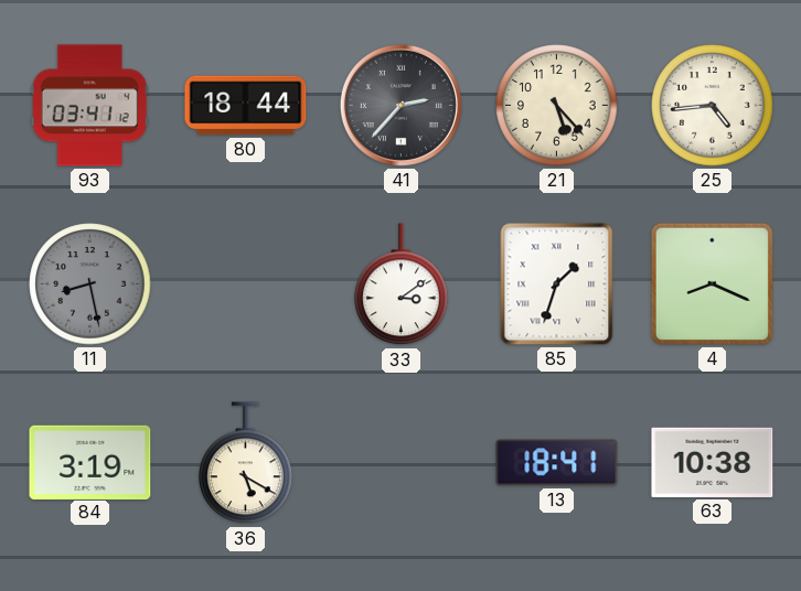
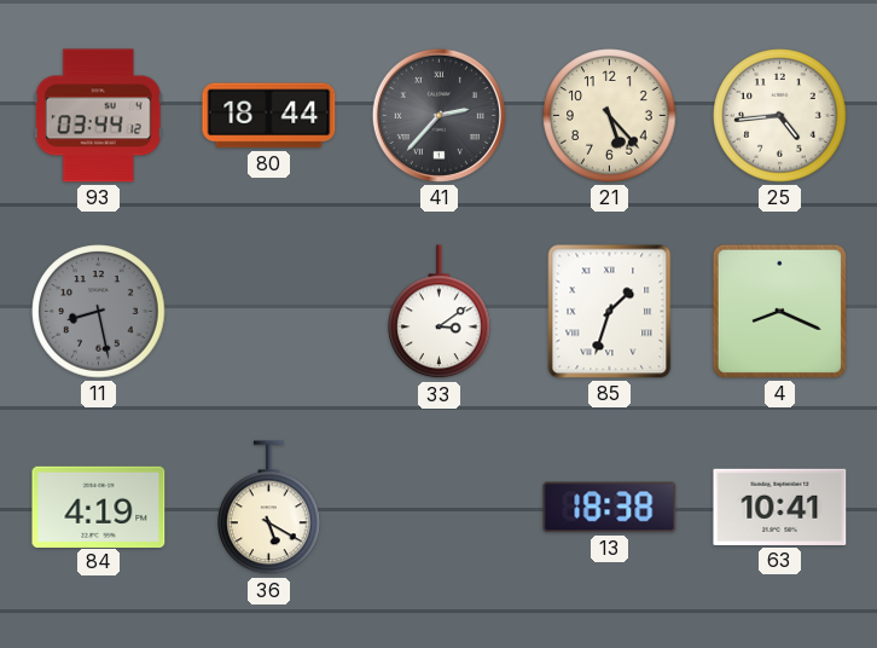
93: 03:41 -> 03:44
84: 3:19 -> 4:19
13: 18:41 -> 18:38
63: 10:38 -> 10:41
